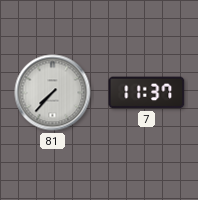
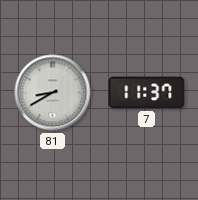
81: 7:37 -> 8:40
